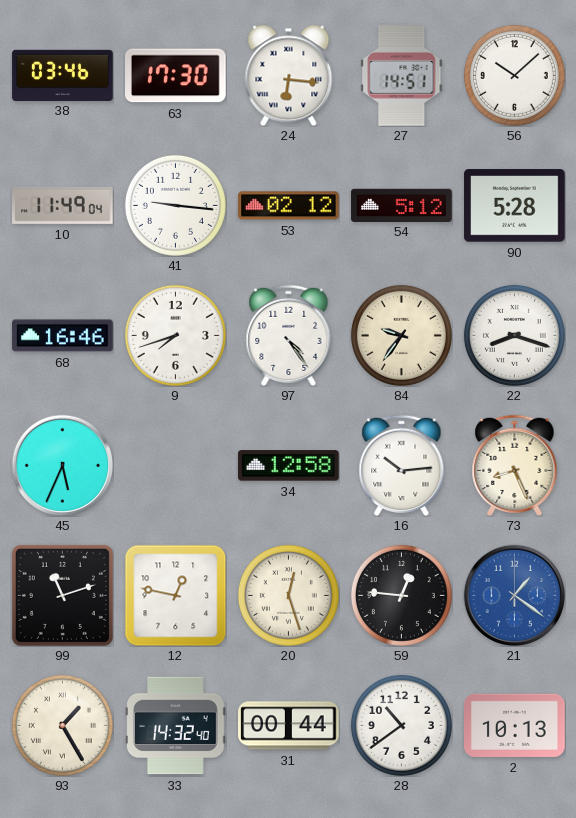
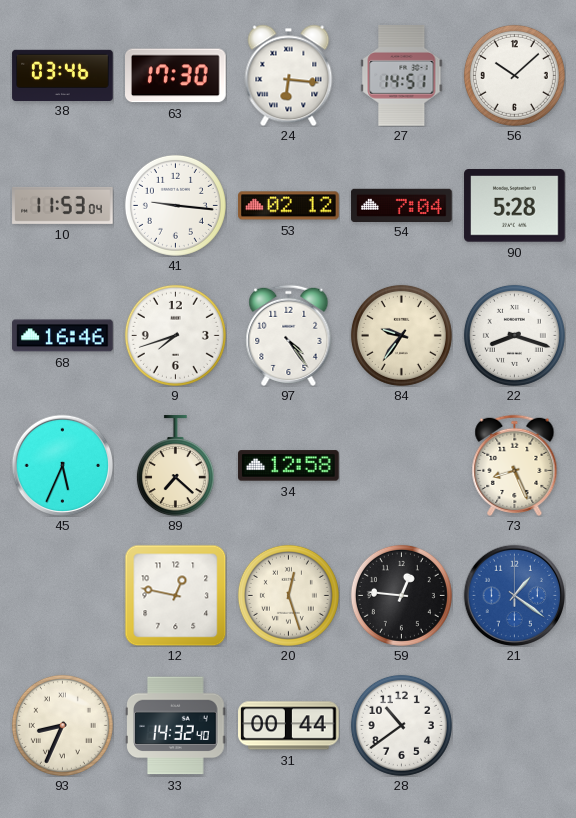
10: 11:49 -> 11:53
54: 5:12 -> 7:04
89: none -> 7:22
16: 10:14 -> none
99: 11:12 -> none
93: 1:25 -> 8:34
2: 10:13 -> none
